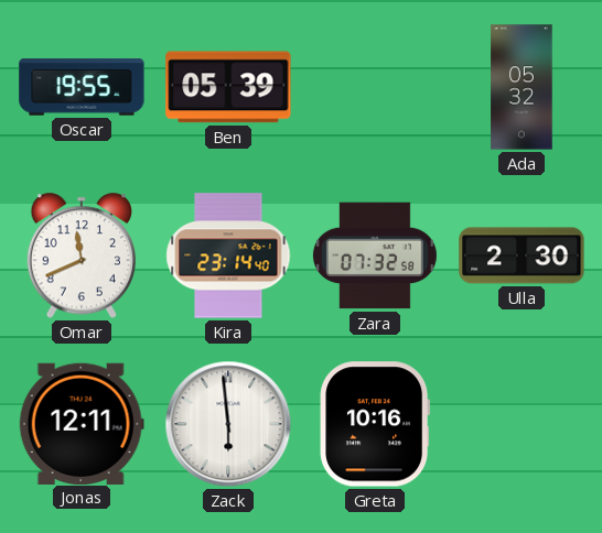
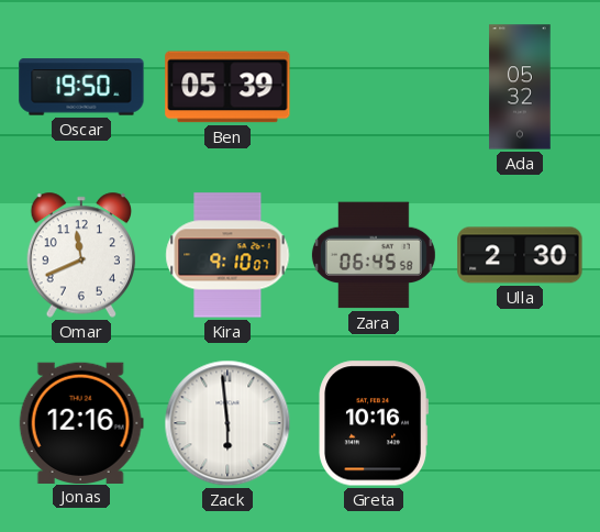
Oscar: 19:55 -> 19:50
Kira: 23:14 -> 9:10
Zara: 07:32 -> 06:45
Jonas: 12:11 -> 12:16
